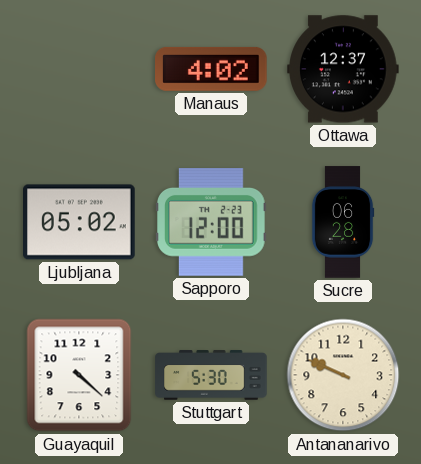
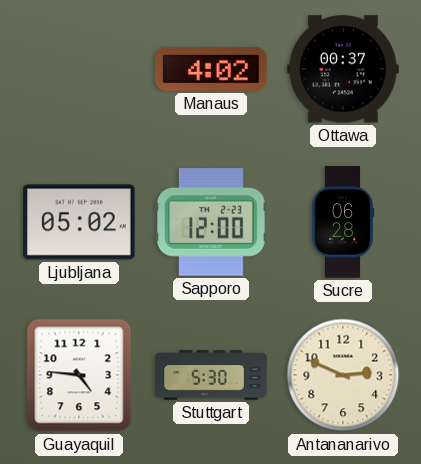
Ottawa: 12:37 -> 00:37
Guayaquil: 4:22 -> 4:46
Antananarivo: 9:49 -> 2:49
